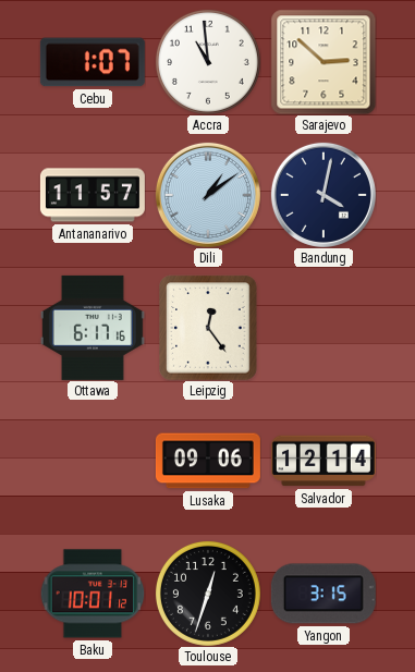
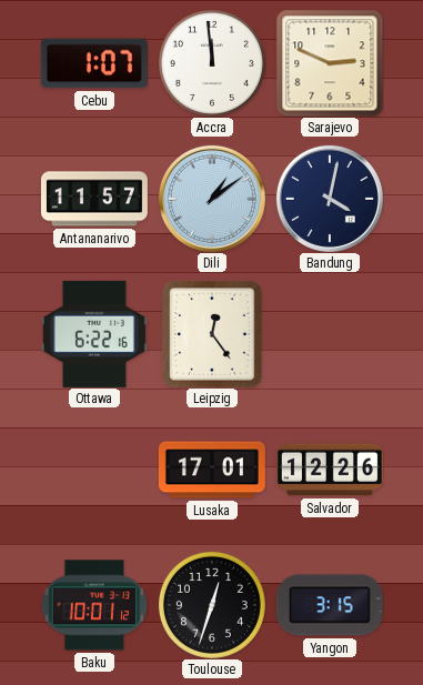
Accra: 10:59 -> 11:59
Sarajevo: 2:52 -> 2:49
Ottawa: 6:17 -> 6:22
Lusaka: 09:06 -> 17:01
Salvador: 12:14 -> 12:26
